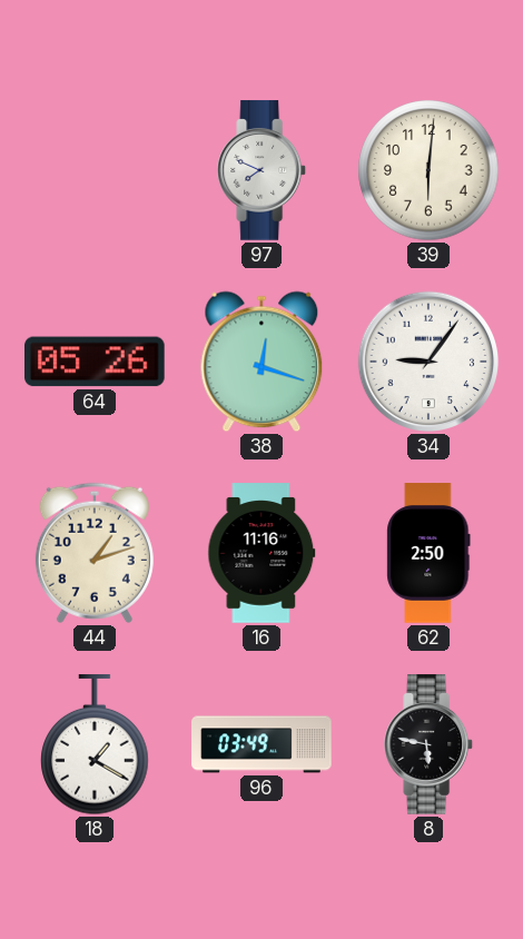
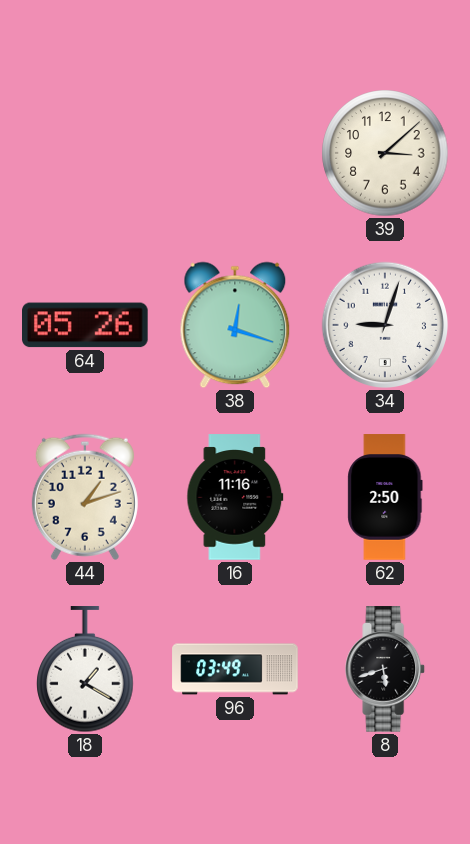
97: 7:49 -> none
39: 6:01 -> 3:08
34: 9:06 -> 9:03
8: 5:47 -> 5:42
